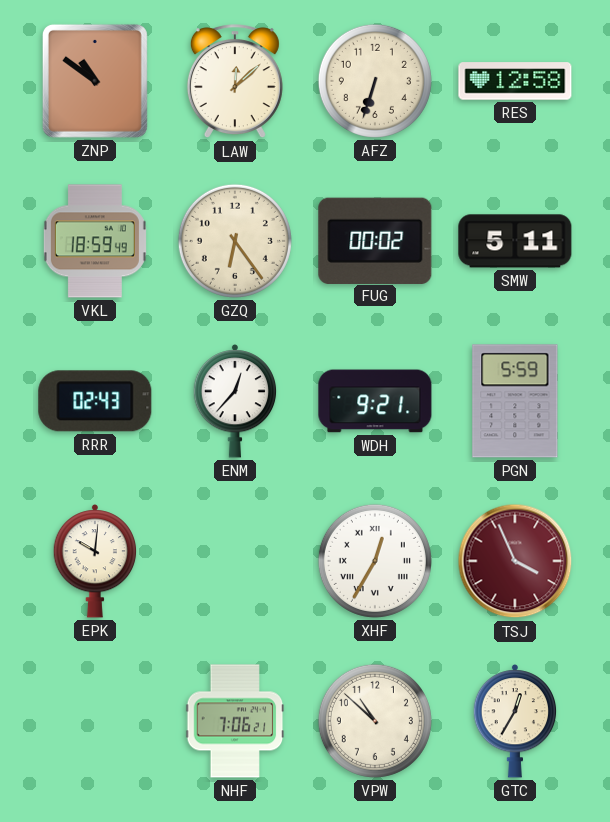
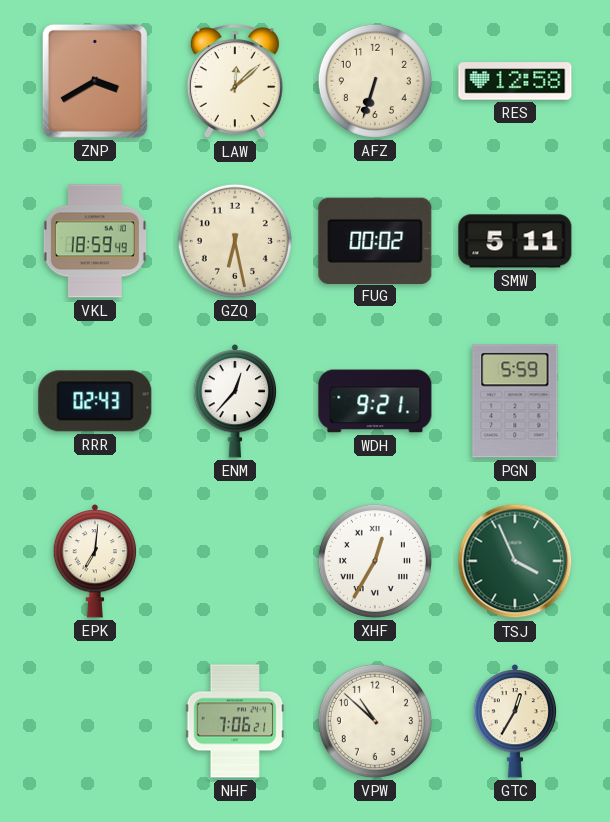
ZNP: 10:51 -> 3:40
GZQ: 6:24 -> 6:28
EPK: 10:01 -> 7:01
TSJ dial: burgundy -> green
